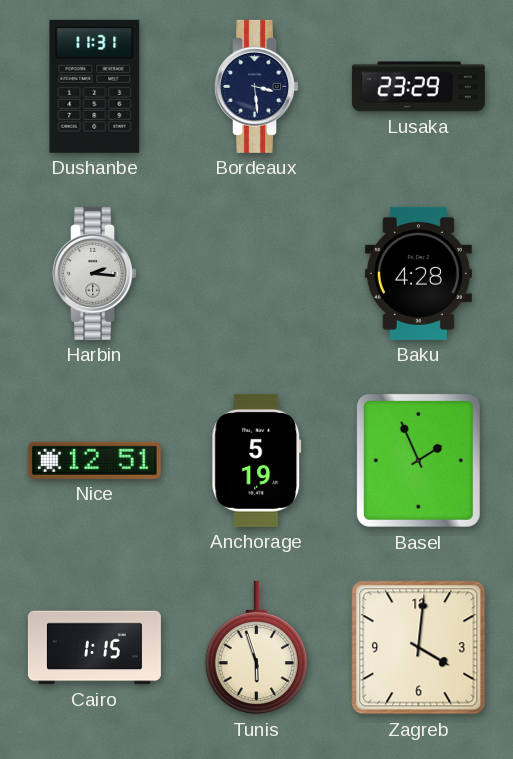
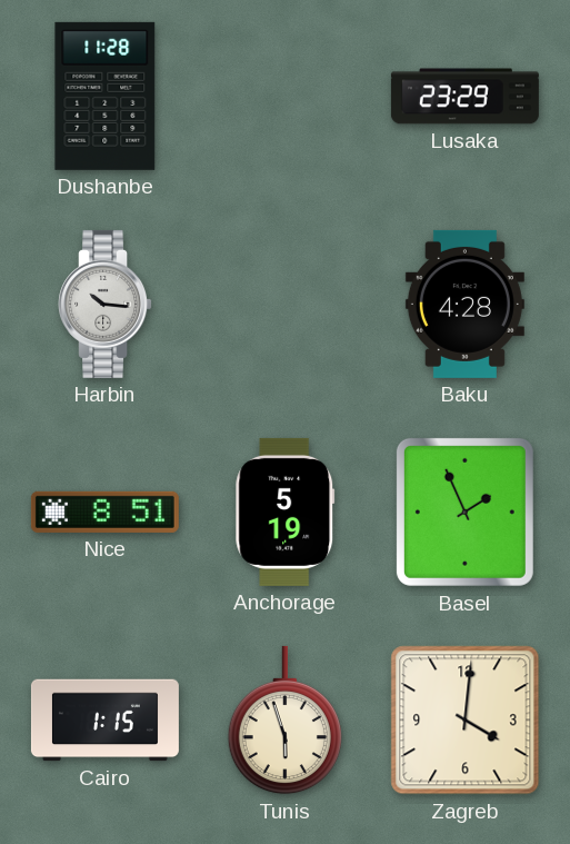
Dushanbe: 11:31 -> 11:28
Bordeaux: 3:29 -> none
Harbin: 2:16 -> 10:16
Nice: 12:51 -> 8:51
